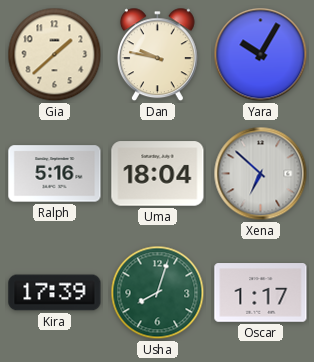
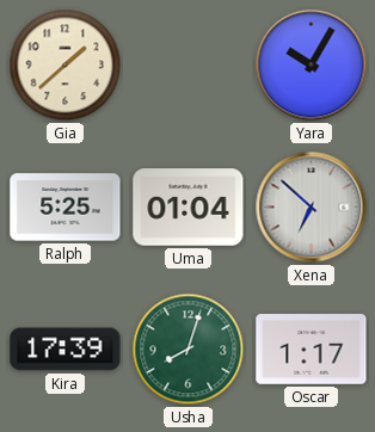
Dan: 9:47 -> none
Ralph: 5:16 -> 5:25
Uma: 18:04 -> 01:04
